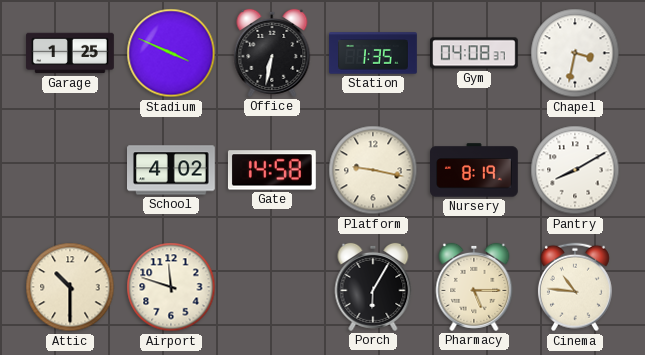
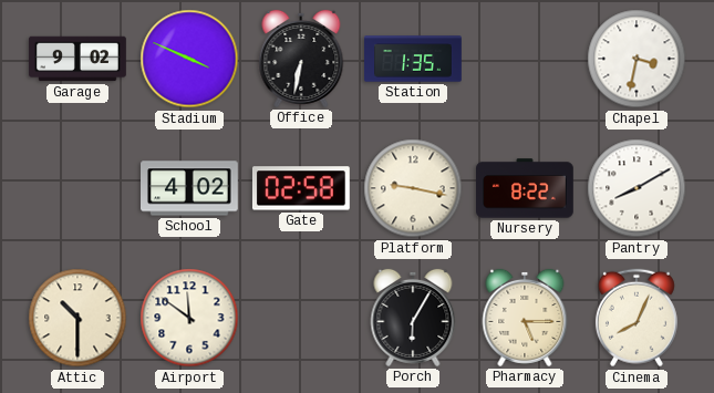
Garage: 1:25 -> 9:02
Gym: 04:08 -> none
Gate: 14:58 -> 02:58
Nursery: 8:19 -> 8:22
Airport: 11:48 -> 11:51
Cinema: 10:46 -> 8:04
